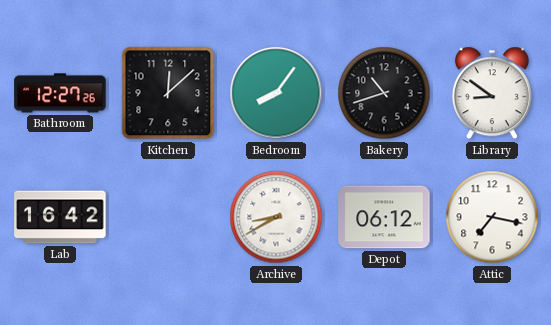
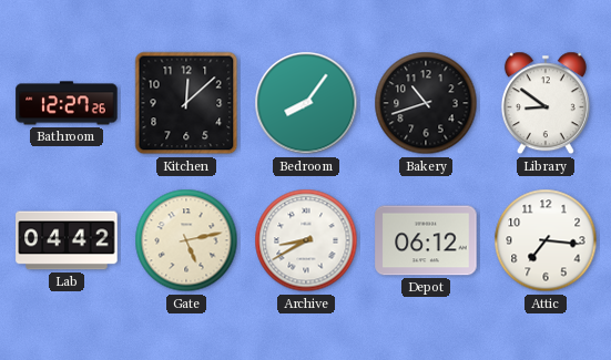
Lab: 16:42 -> 04:42
Gate: none -> 5:13
Attic: 7:17 -> 7:16
